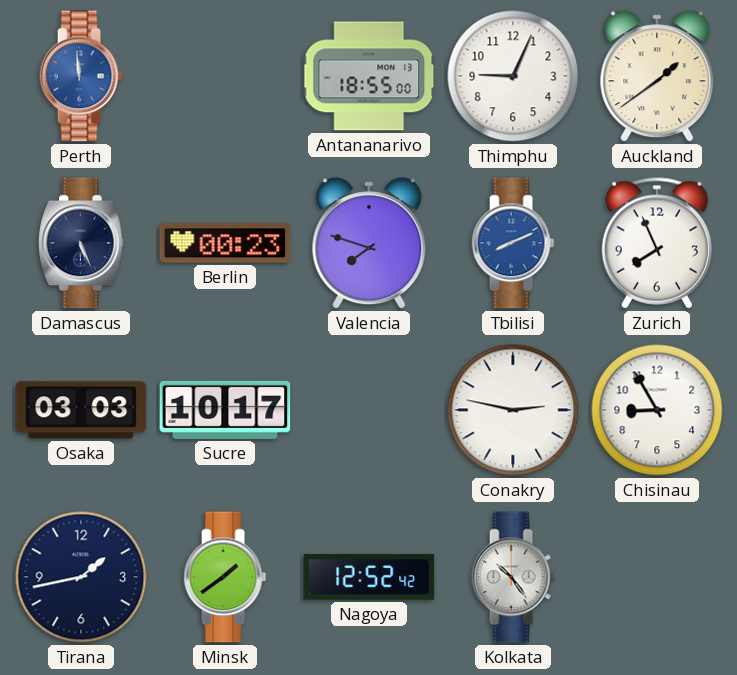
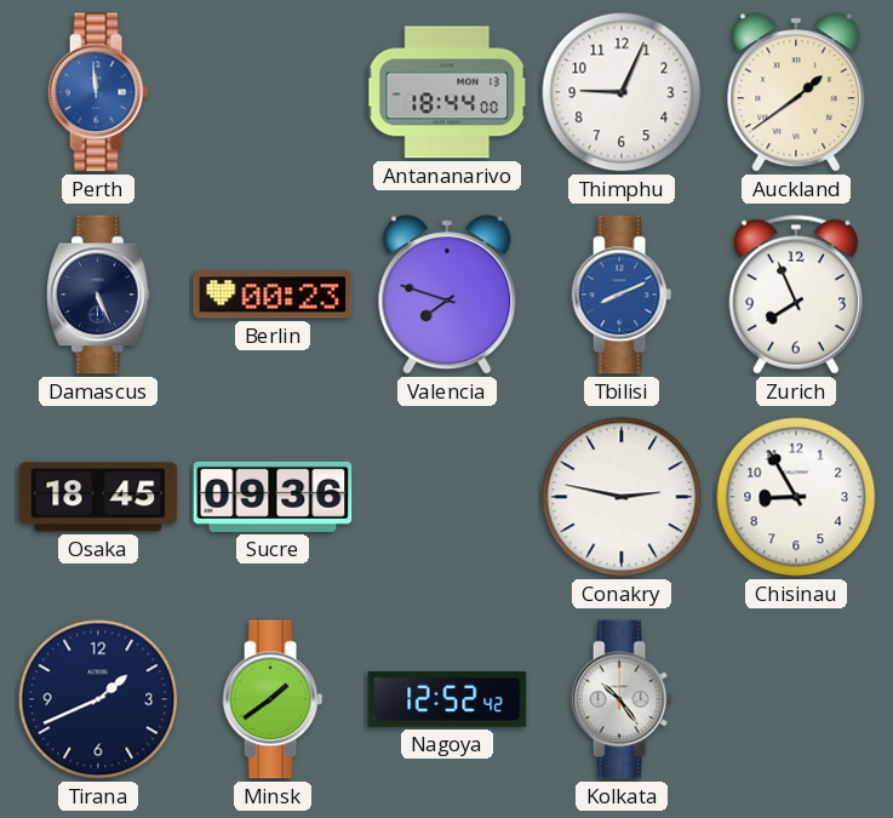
Antananarivo: 18:55 -> 18:44
Osaka: 03:03 -> 18:45
Sucre: 10:17 -> 09:36
Tirana: 1:43 -> 1:41
